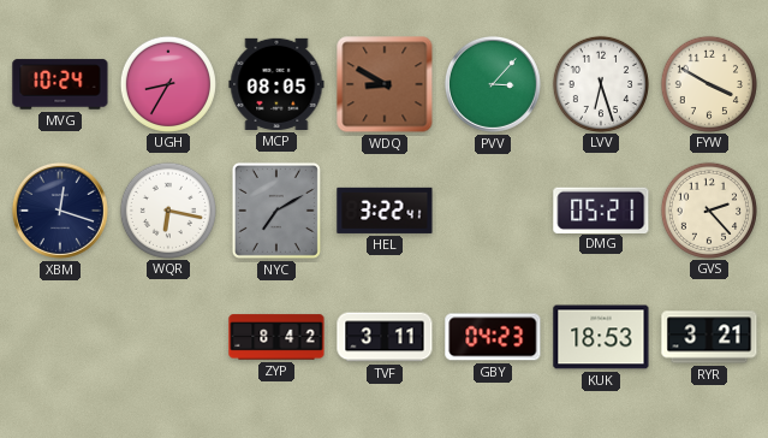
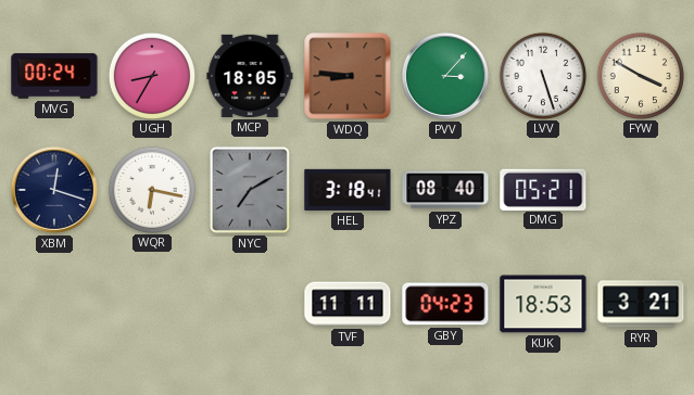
MVG: 10:24 -> 00:24
MCP: 08:05 -> 18:05
WDQ: 8:50 -> 8:46
LVV: 6:27 -> 5:27
HEL: 3:22 -> 3:18
YPZ: none -> 08:40
GVS: 2:23 -> none
ZYP: 8:42 -> none
TVF: 3:11 -> 11:11
